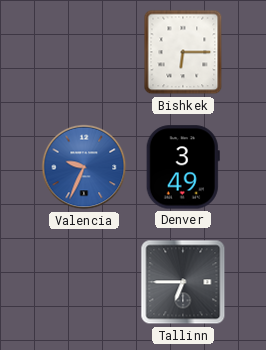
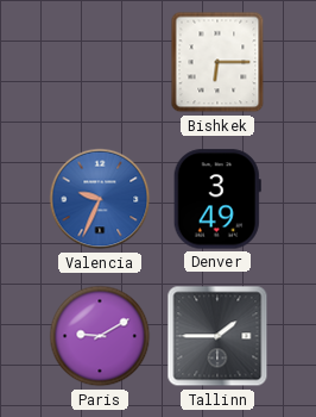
Paris: none -> 9:10
Tallinn: 6:45 -> 1:45
